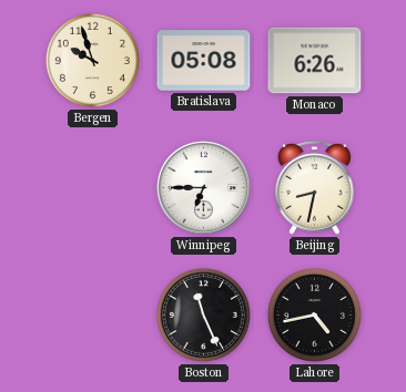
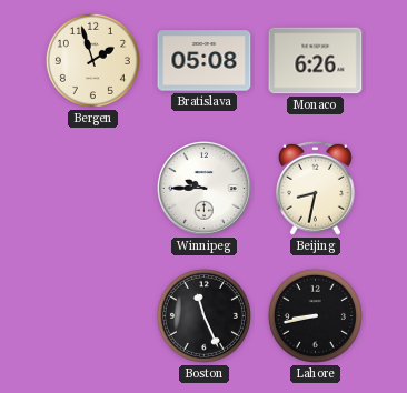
Bergen: 9:57 -> 1:57
Winnipeg: 6:45 -> 9:45
Lahore: 4:43 -> 8:43
